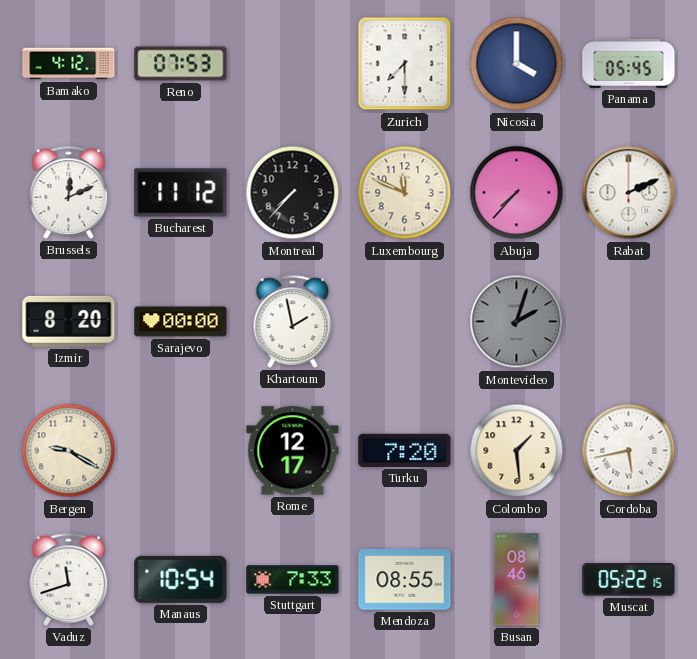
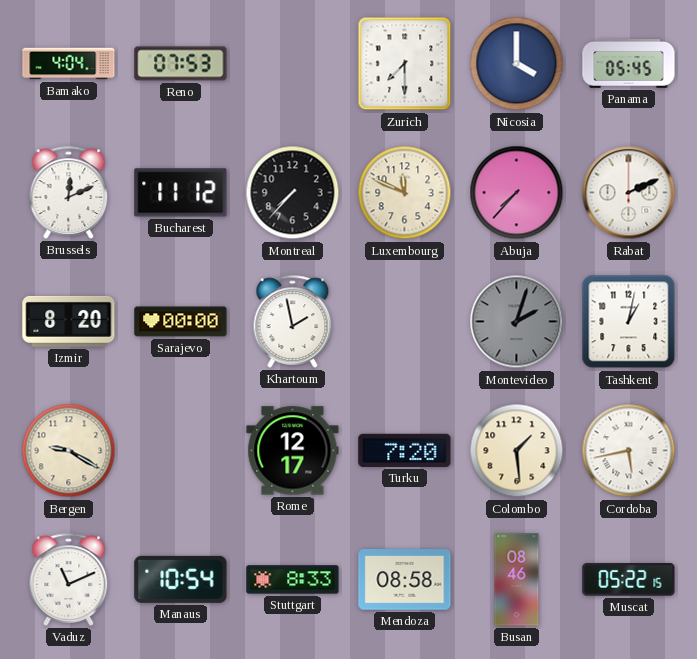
Bamako: 4:12 -> 4:04
Tashkent: none -> 1:02
Vaduz: 11:42 -> 11:11
Stuttgart: 7:33 -> 8:33
Mendoza: 08:55 -> 08:58
